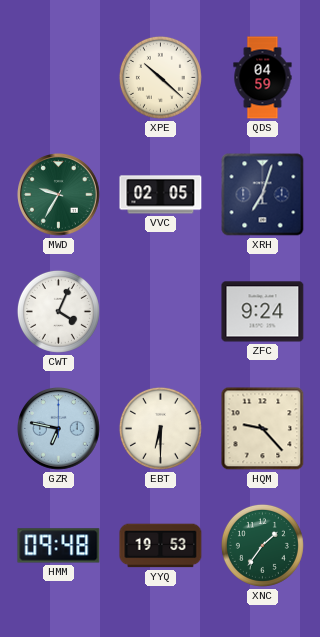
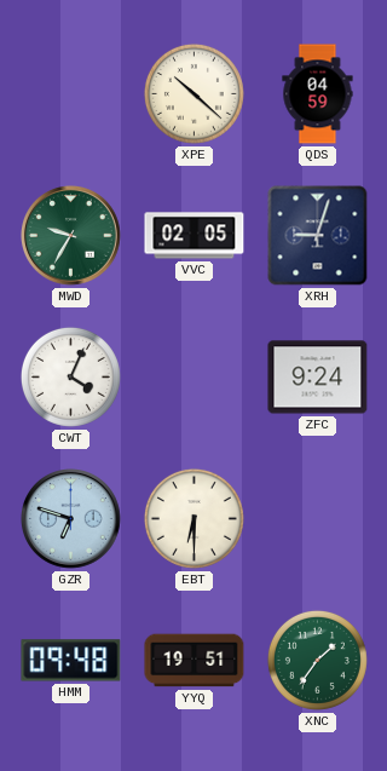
XRH: 7:03 -> 9:03
GZR: 6:47 -> 6:48
HQM: 9:23 -> none
YYQ: 19:53 -> 19:51
